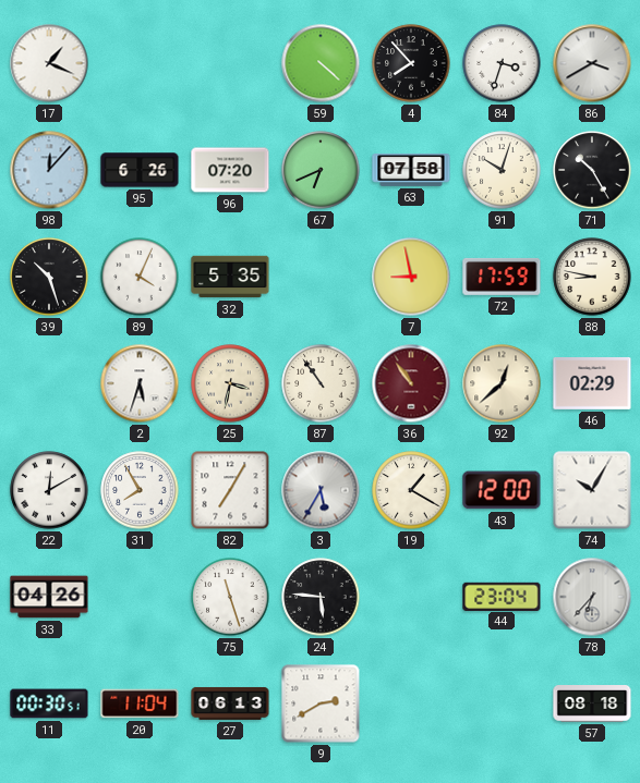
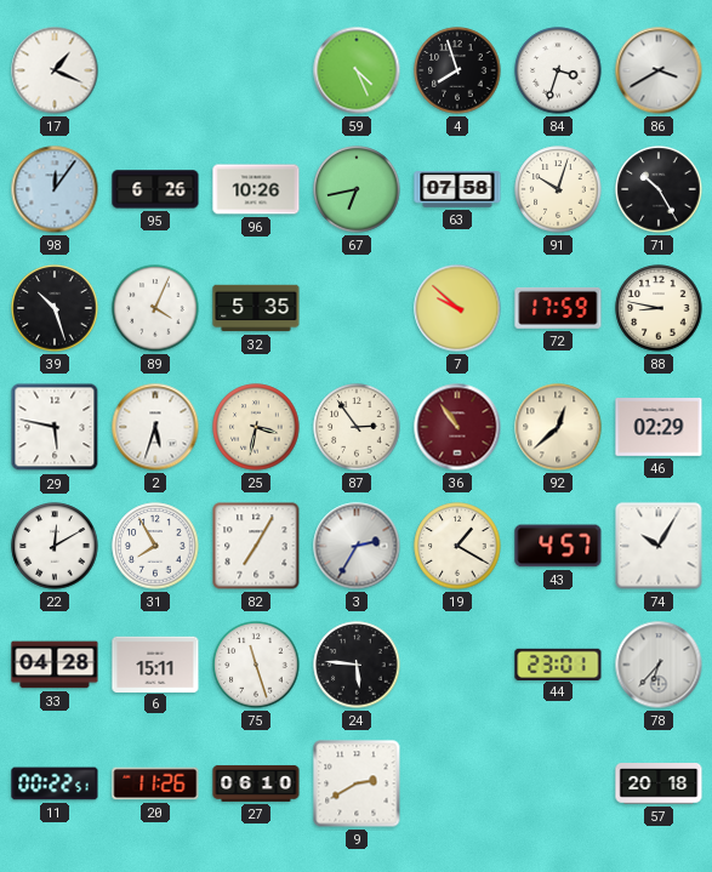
59: 4:22 -> 4:26
4: 7:53 -> 7:57
98: 12:07 -> 12:06
96: 07:20 -> 10:26
67: 6:41 -> 6:43
7: 8:58 -> 9:52
29: none -> 5:47
87: 10:54 -> 2:54
3: 5:35 -> 2:35
43: 12:00 -> 4:57
33: 04:26 -> 04:28
6: none -> 15:11
44: 23:04 -> 23:01
11: 00:30 -> 00:22
20: 11:04 -> 11:26
27: 06:13 -> 06:10
57: 08:18 -> 20:18
